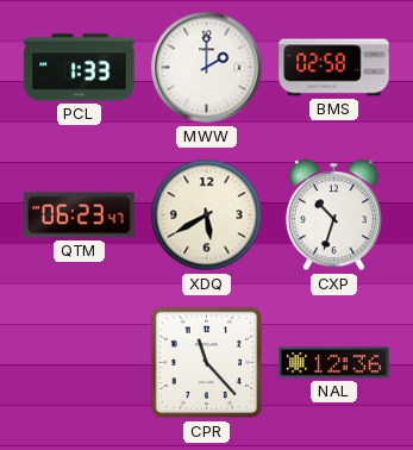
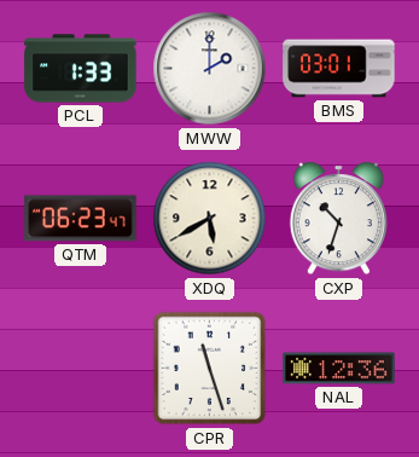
BMS: 02:58 -> 03:01
CPR: 11:23 -> 11:27
